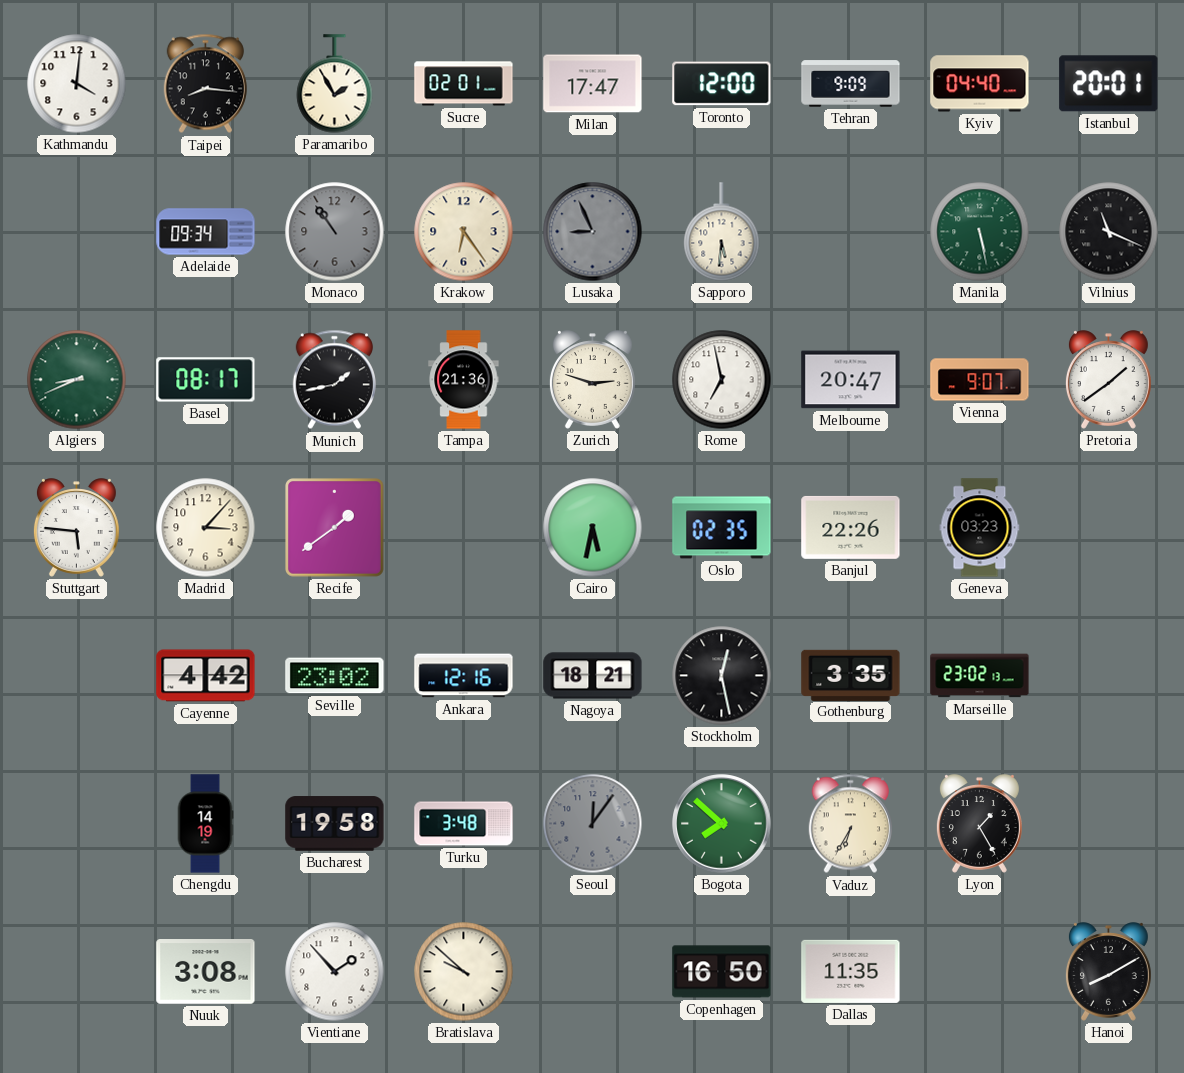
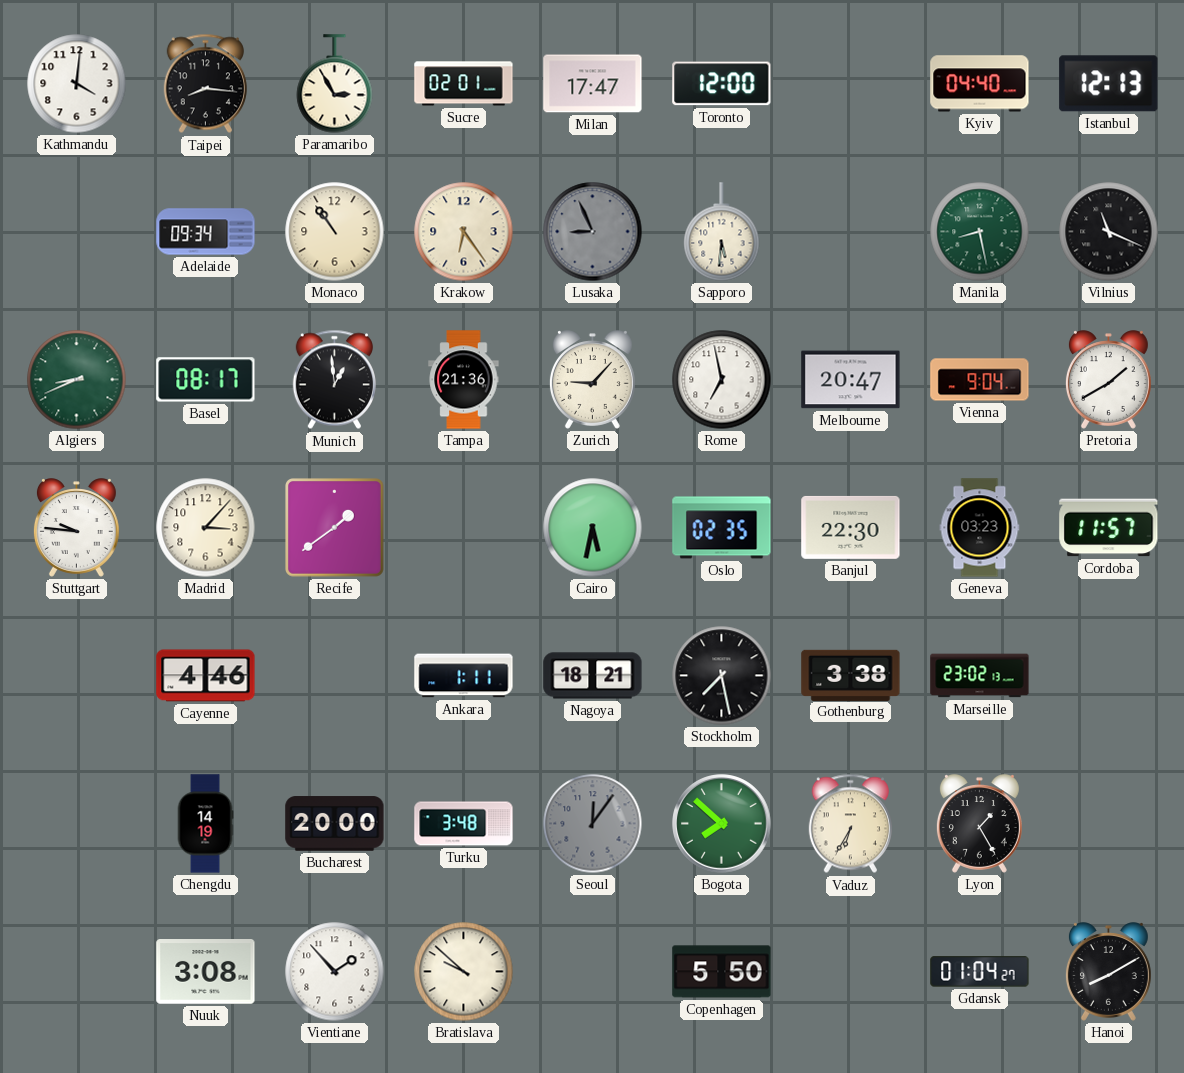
Paramaribo: 1:55 -> 2:55
Tehran: 9:09 -> none
Istanbul: 20:01 -> 12:13
Monaco dial: grey -> cream
Manila: 5:28 -> 8:28
Munich: 1:43 -> 12:59
Zurich: 2:48 -> 9:07
Vienna: 9:07 -> 9:04
Pretoria: 1:39 -> 1:40
Stuttgart: 5:46 -> 9:46
Banjul: 22:26 -> 22:30
Cordoba: none -> 11:57
Cayenne: 4:42 -> 4:46
Seville: 23:02 -> none
Ankara: 12:16 -> 1:11
Stockholm: 12:28 -> 7:28
Gothenburg: 3:35 -> 3:38
Bucharest: 19:58 -> 20:00
Copenhagen: 16:50 -> 5:50
Dallas: 11:35 -> none
Gdansk: none -> 01:04
